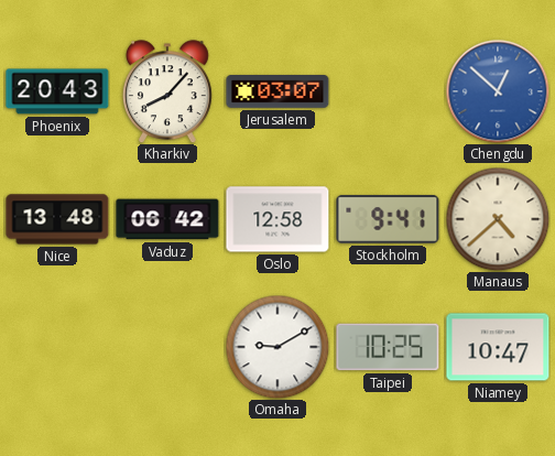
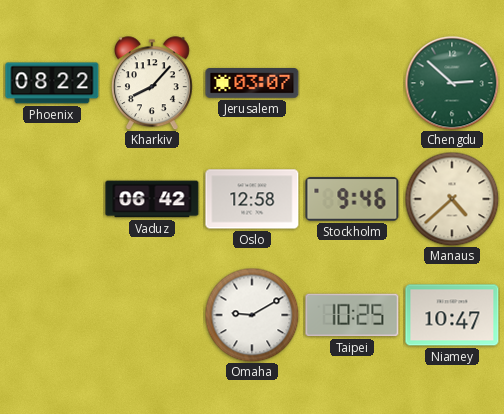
Phoenix: 20:43 -> 08:22
Chengdu: 12:52 -> 2:52
Chengdu dial: blue -> green
Nice: 13:48 -> none
Stockholm: 9:41 -> 9:46
